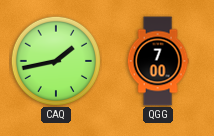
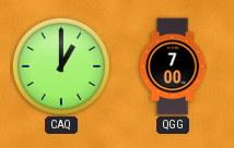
CAQ: 1:43 -> 1:00
